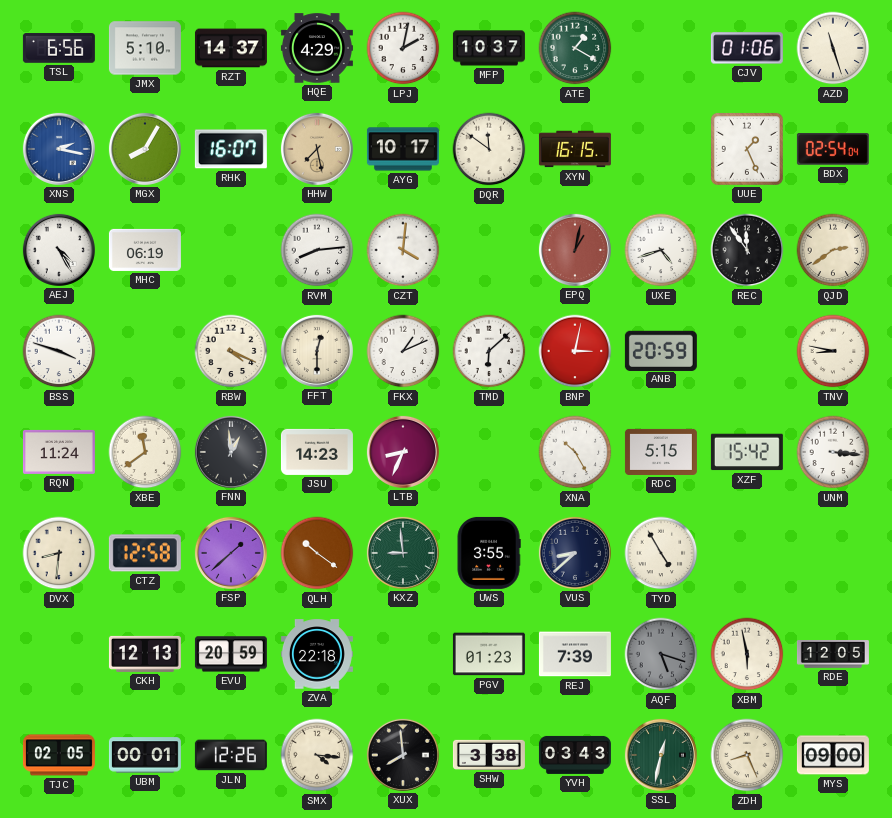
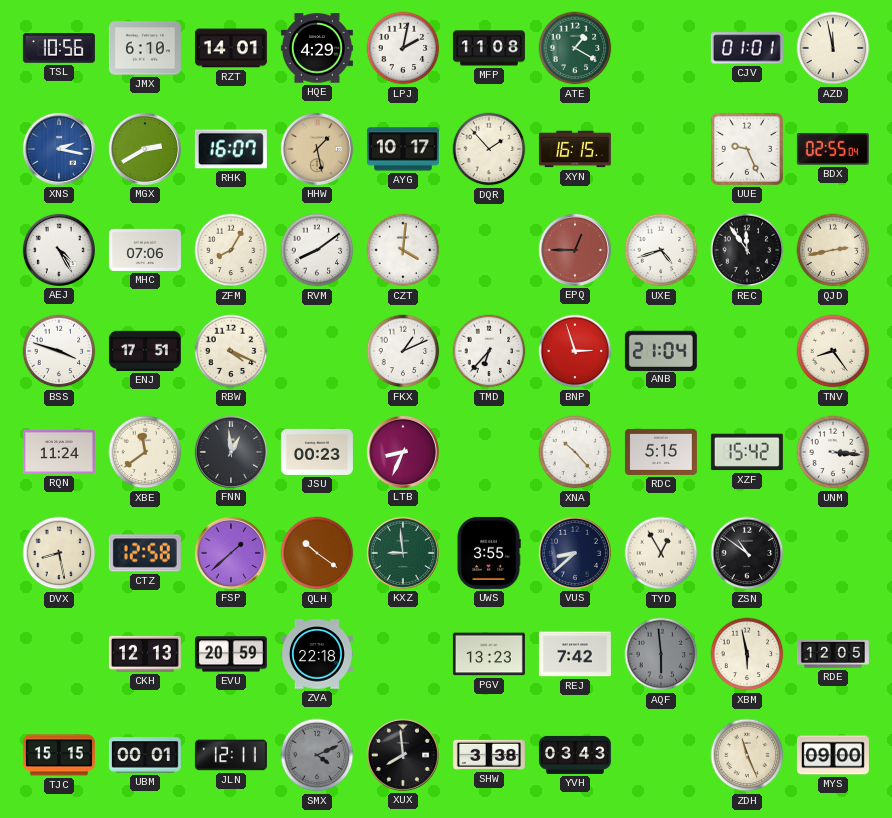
TSL: 6:56 -> 10:56
JMX: 5:10 -> 6:10
RZT: 14:37 -> 14:01
MFP: 10:37 -> 11:08
CJV: 01:06 -> 01:01
AZD: 11:27 -> 11:58
MGX: 8:05 -> 2:40
HHW: 7:28 -> 1:28
DQR: 11:51 -> 1:53
UUE: 1:26 -> 9:26
BDX: 02:54 -> 02:55
MHC: 06:19 -> 07:06
ZFM: none -> 8:05
RVM: 8:14 -> 8:09
EPQ: 1:02 -> 12:45
QJD: 2:39 -> 2:43
ENJ: none -> 17:51
FFT: 12:30 -> none
TMD: 6:08 -> 6:37
BNP: 3:02 -> 2:57
ANB: 20:59 -> 21:04
TNV: 8:47 -> 8:24
JSU: 14:23 -> 00:23
XNA: 10:25 -> 10:23
DVX: 8:31 -> 8:28
TYD: 4:55 -> 12:55
ZSN: none -> 10:51
PGV: 01:23 -> 13:23
REJ: 7:39 -> 7:42
AQF: 5:18 -> 5:59
TJC: 02:05 -> 15:15
JLN: 12:26 -> 12:11
SMX: 4:16 -> 4:11
SMX dial: cream -> grey
SSL: 12:32 -> none
ZDH: 8:26 -> 11:26
